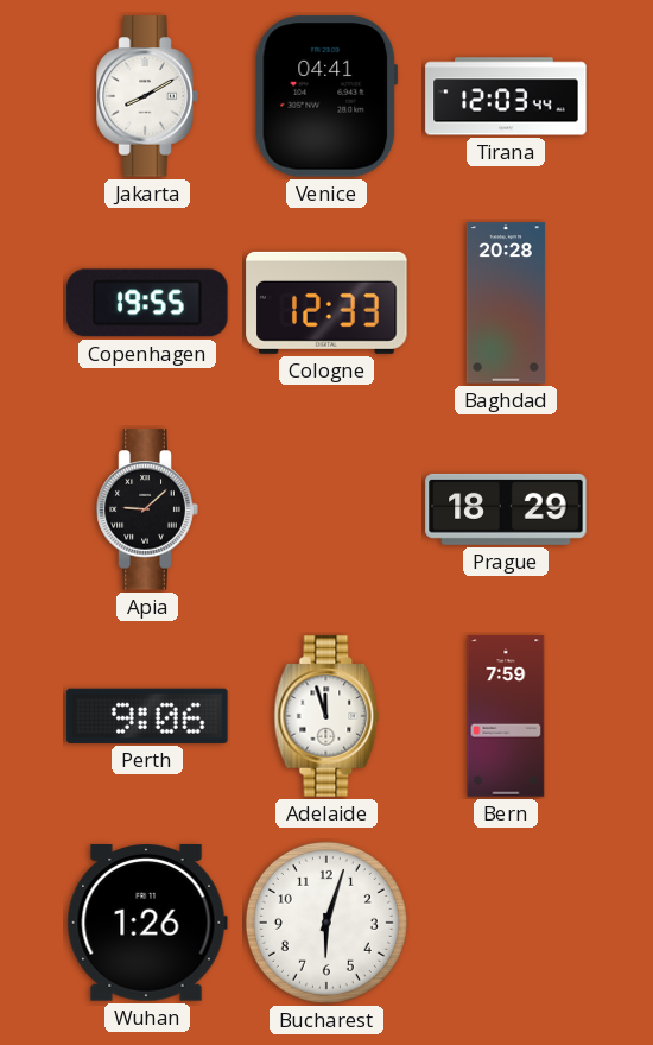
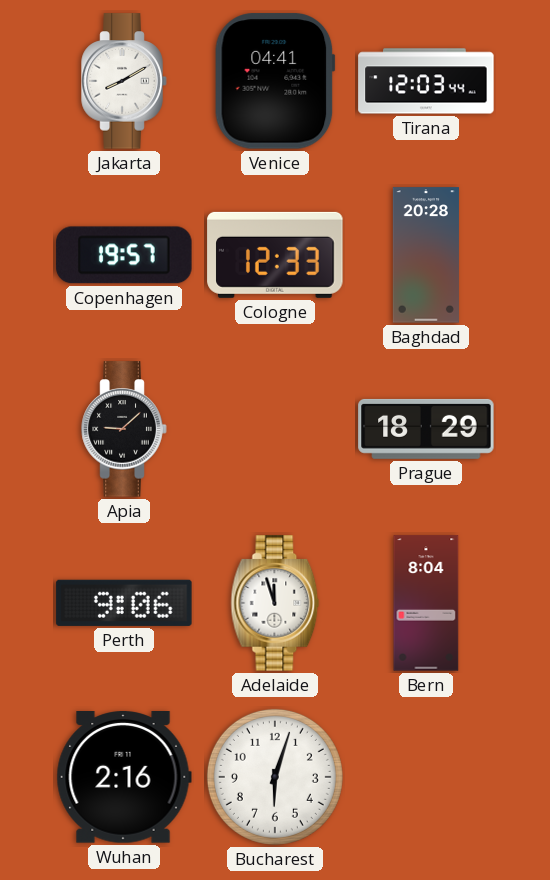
Copenhagen: 19:55 -> 19:57
Bern: 7:59 -> 8:04
Wuhan: 1:26 -> 2:16
